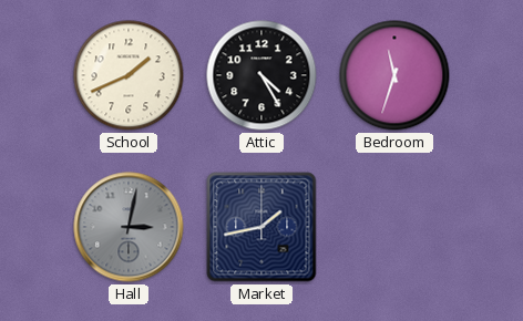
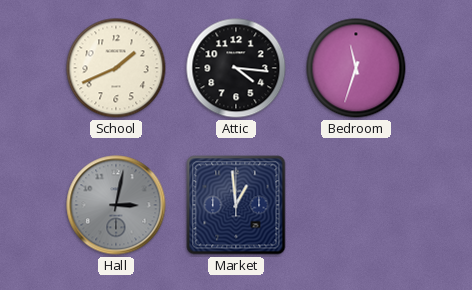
Attic: 4:25 -> 4:16
Market: 1:43 -> 12:59
